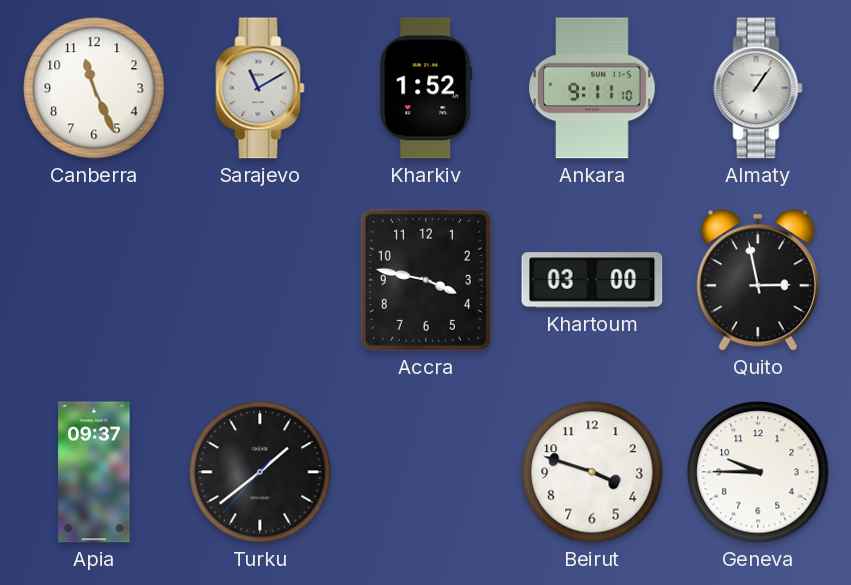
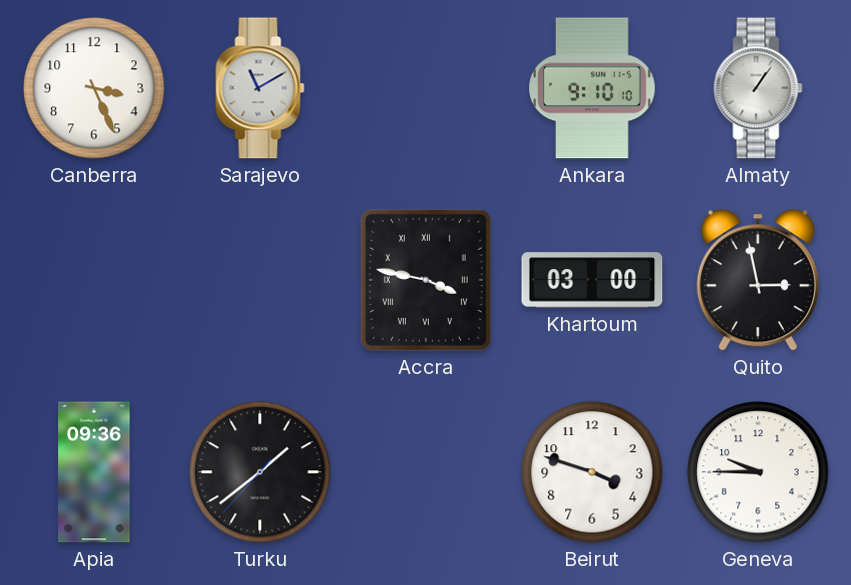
Canberra: 11:26 -> 3:26
Kharkiv: 1:52 -> none
Ankara: 9:11 -> 9:10
Accra numerals: Arabic -> Roman
Apia: 09:37 -> 09:36
